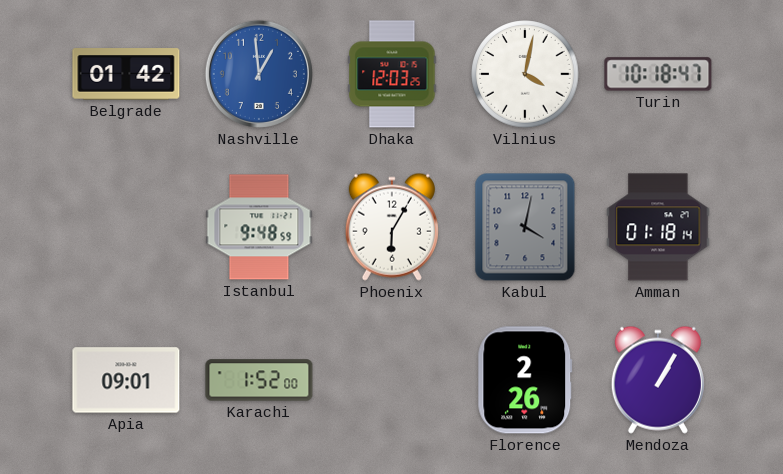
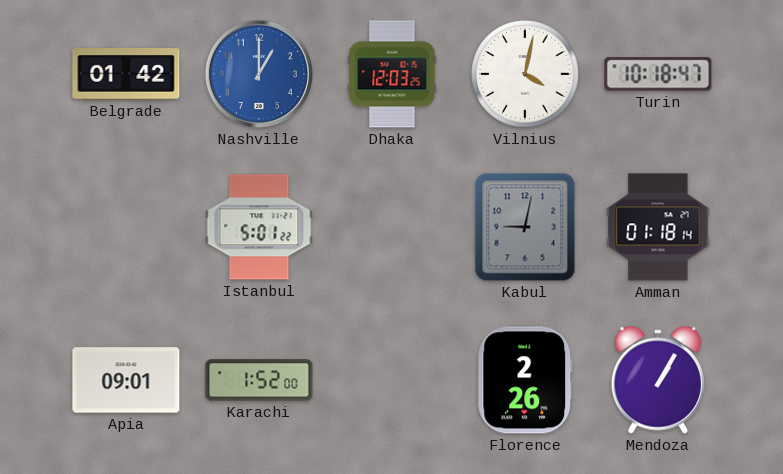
Nashville: 12:59 -> 1:00
Istanbul: 9:48 -> 5:01
Phoenix: 6:05 -> none
Kabul: 4:02 -> 9:02
